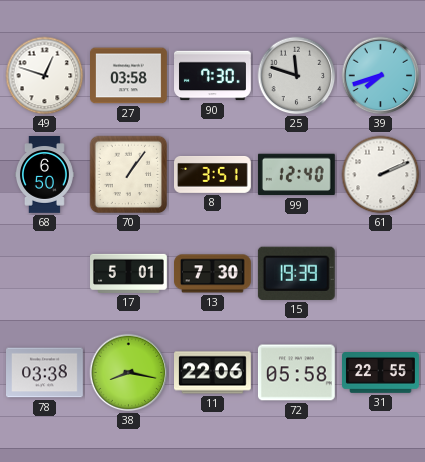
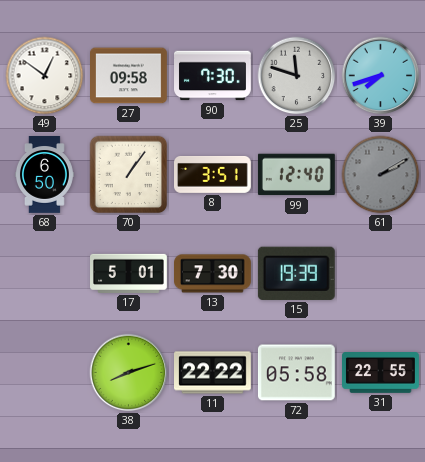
49: 12:48 -> 12:51
27: 03:58 -> 09:58
61: 2:11 -> 2:10
61 dial: white -> grey
78: 03:38 -> none
38: 8:17 -> 8:12
11: 22:06 -> 22:22
